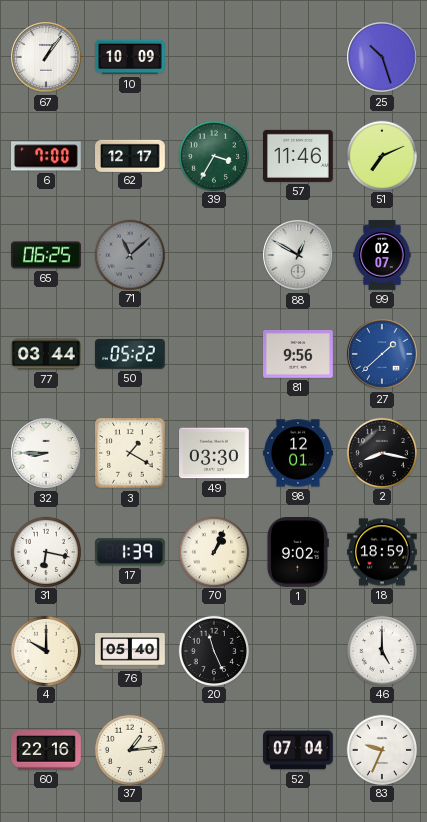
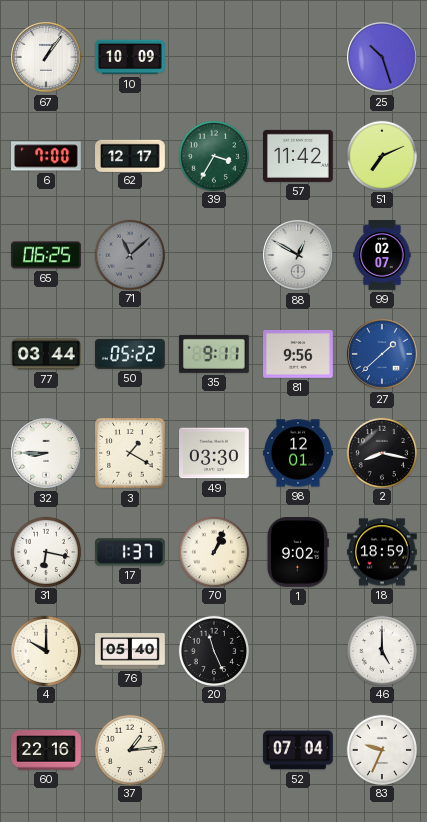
57: 11:46 -> 11:42
35: none -> 9:11
17: 1:39 -> 1:37
